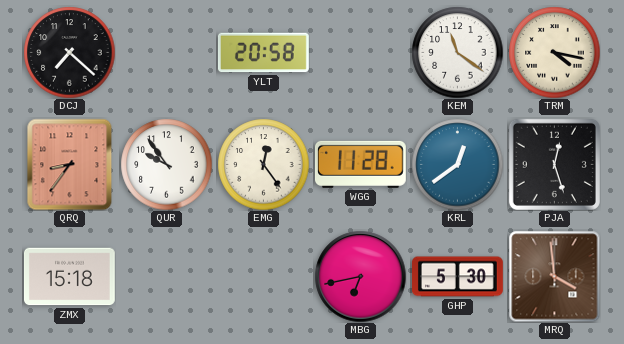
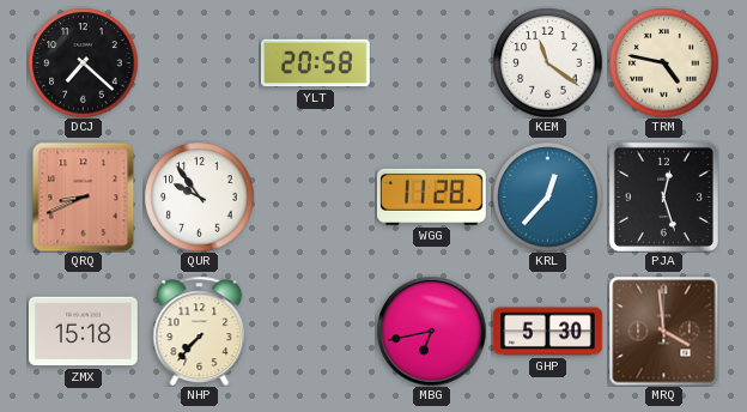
TRM: 4:17 -> 4:47
QRQ: 8:36 -> 8:41
EMG: 12:24 -> none
KRL: 12:39 -> 12:37
NHP: none -> 7:37
